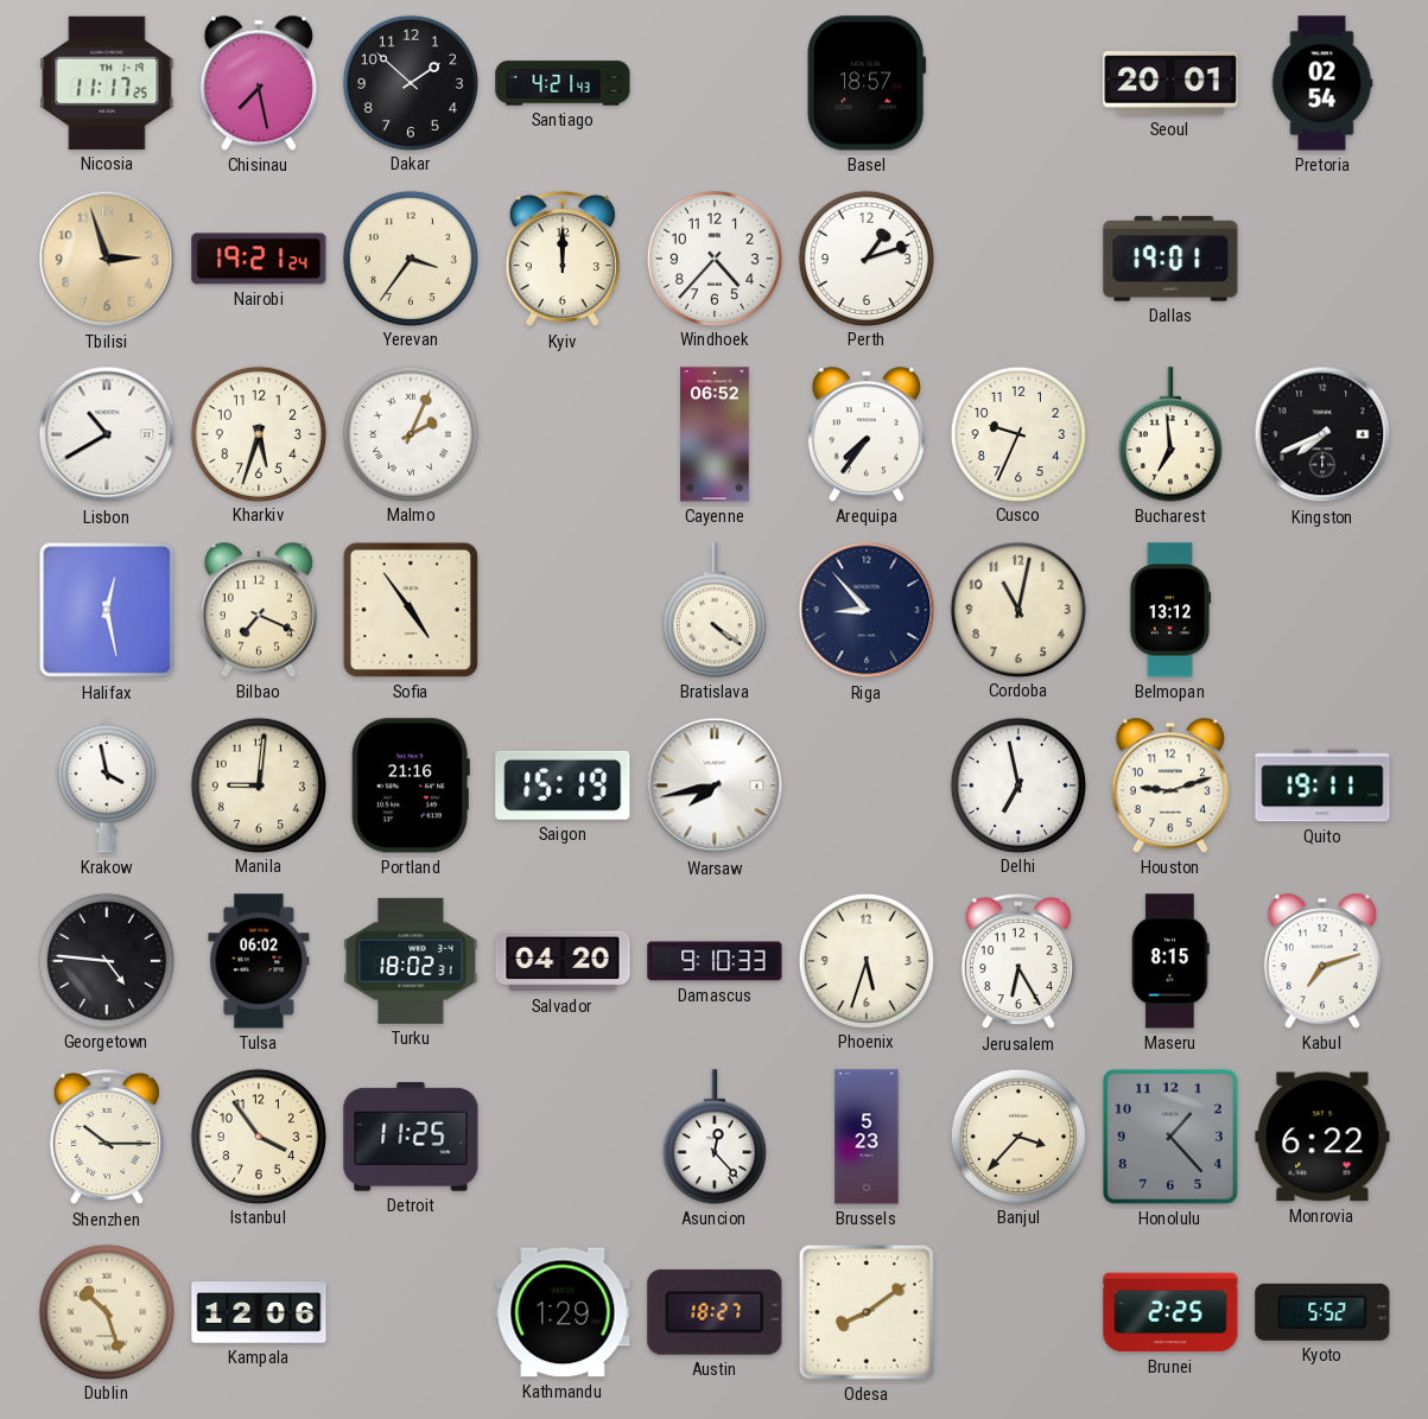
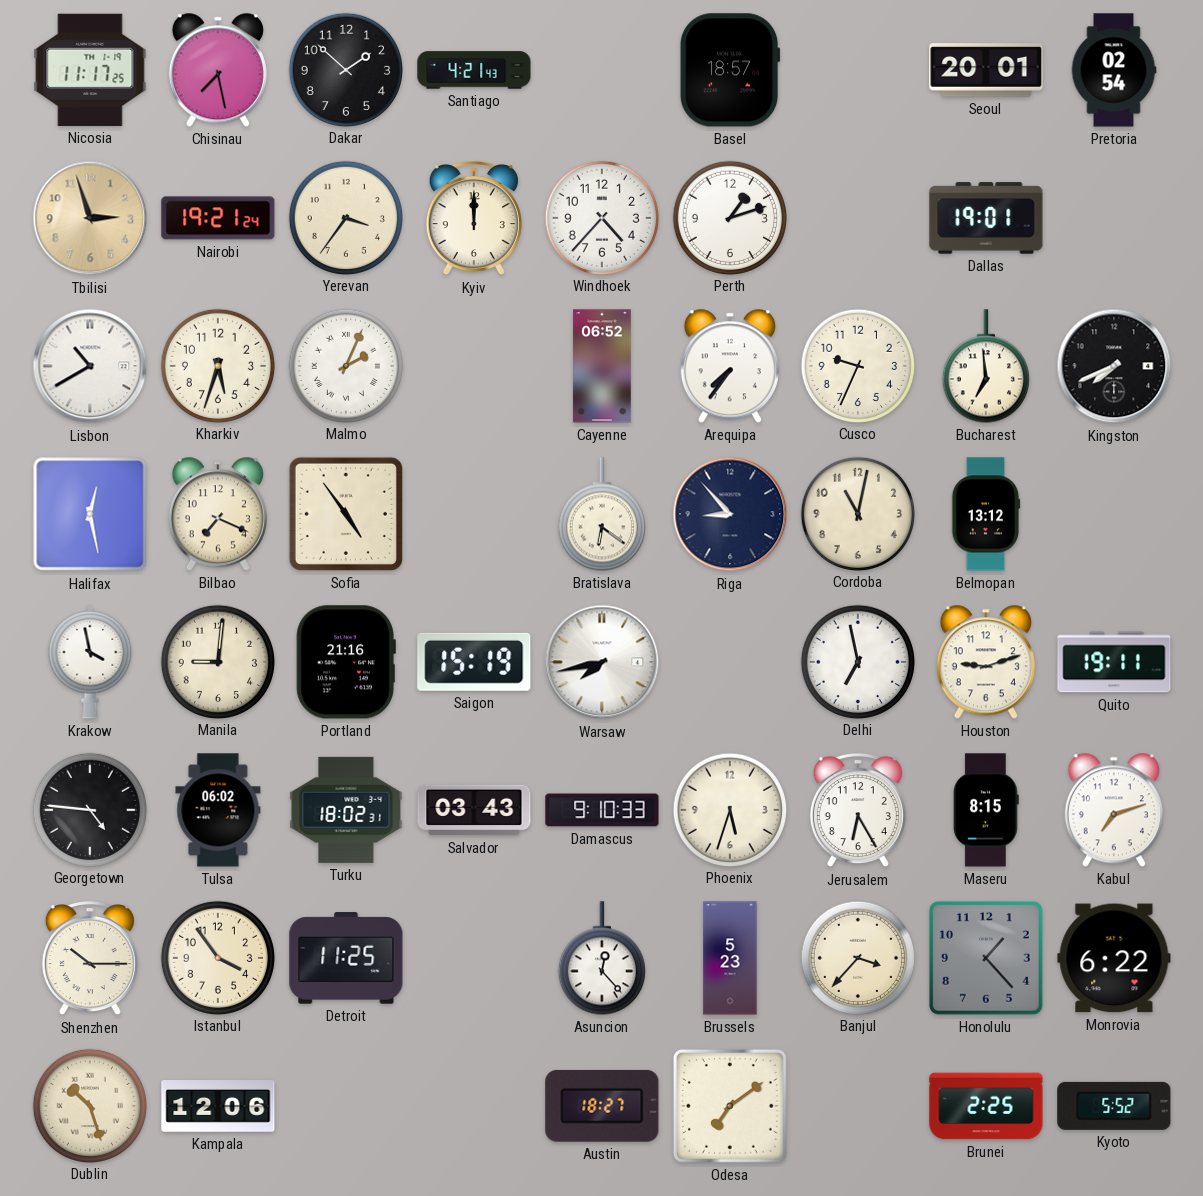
Bratislava: 4:21 -> 6:21
Salvador: 04:20 -> 03:43
Kathmandu: 1:29 -> none
Odesa: 8:09 -> 7:09
